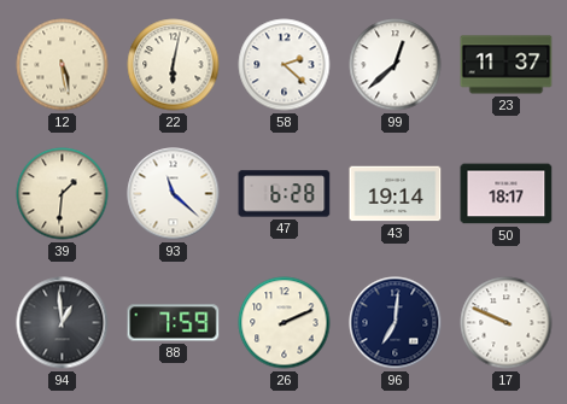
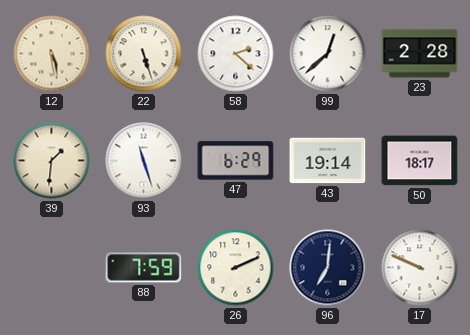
22: 6:02 -> 5:27
23: 11:37 -> 2:28
93: 11:22 -> 11:27
47: 6:28 -> 6:29
94: 12:59 -> none
